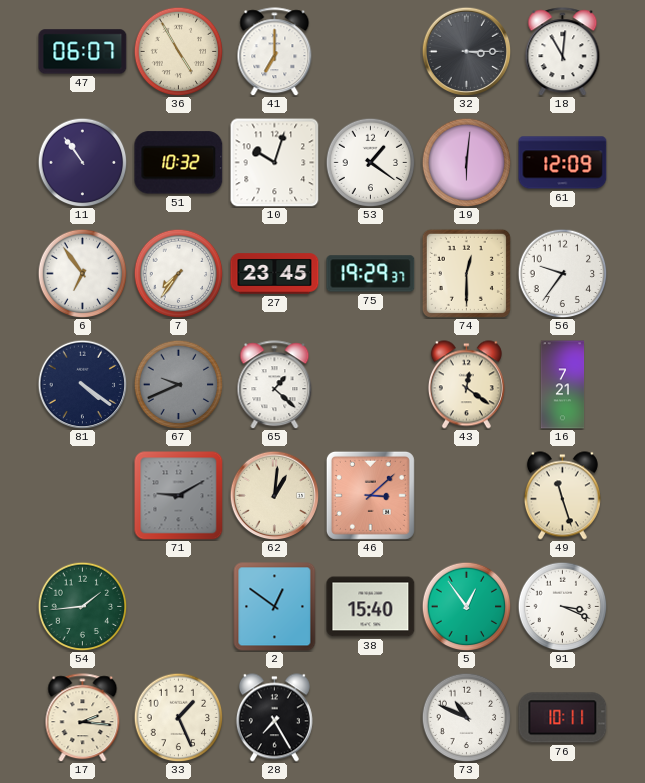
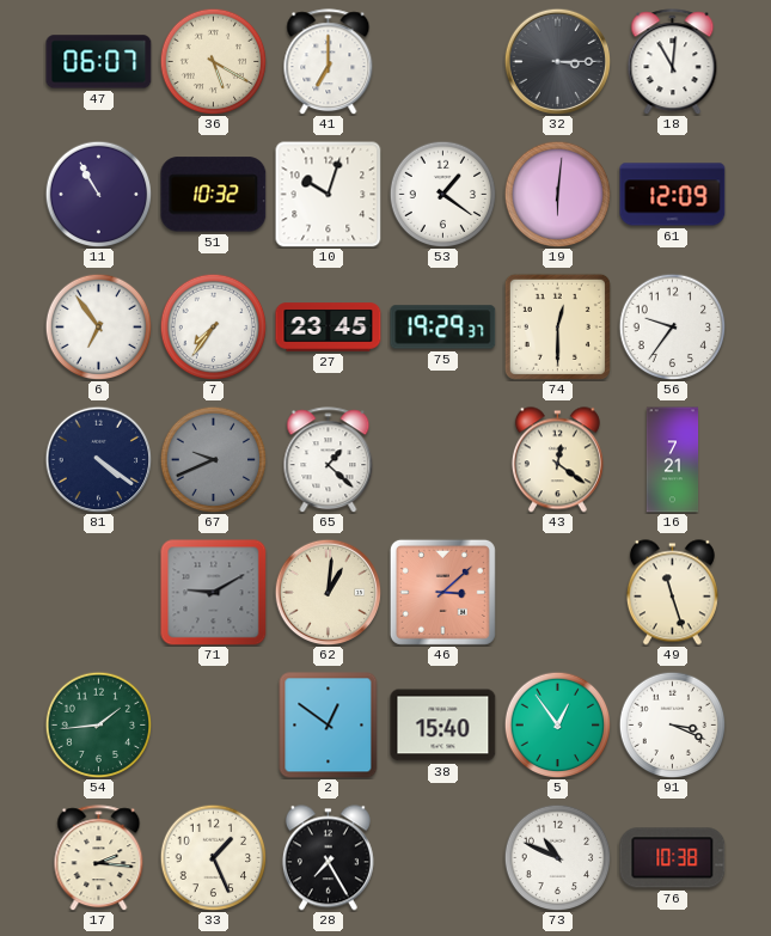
36: 4:55 -> 5:20
11: 10:54 -> 10:55
76: 10:11 -> 10:38
